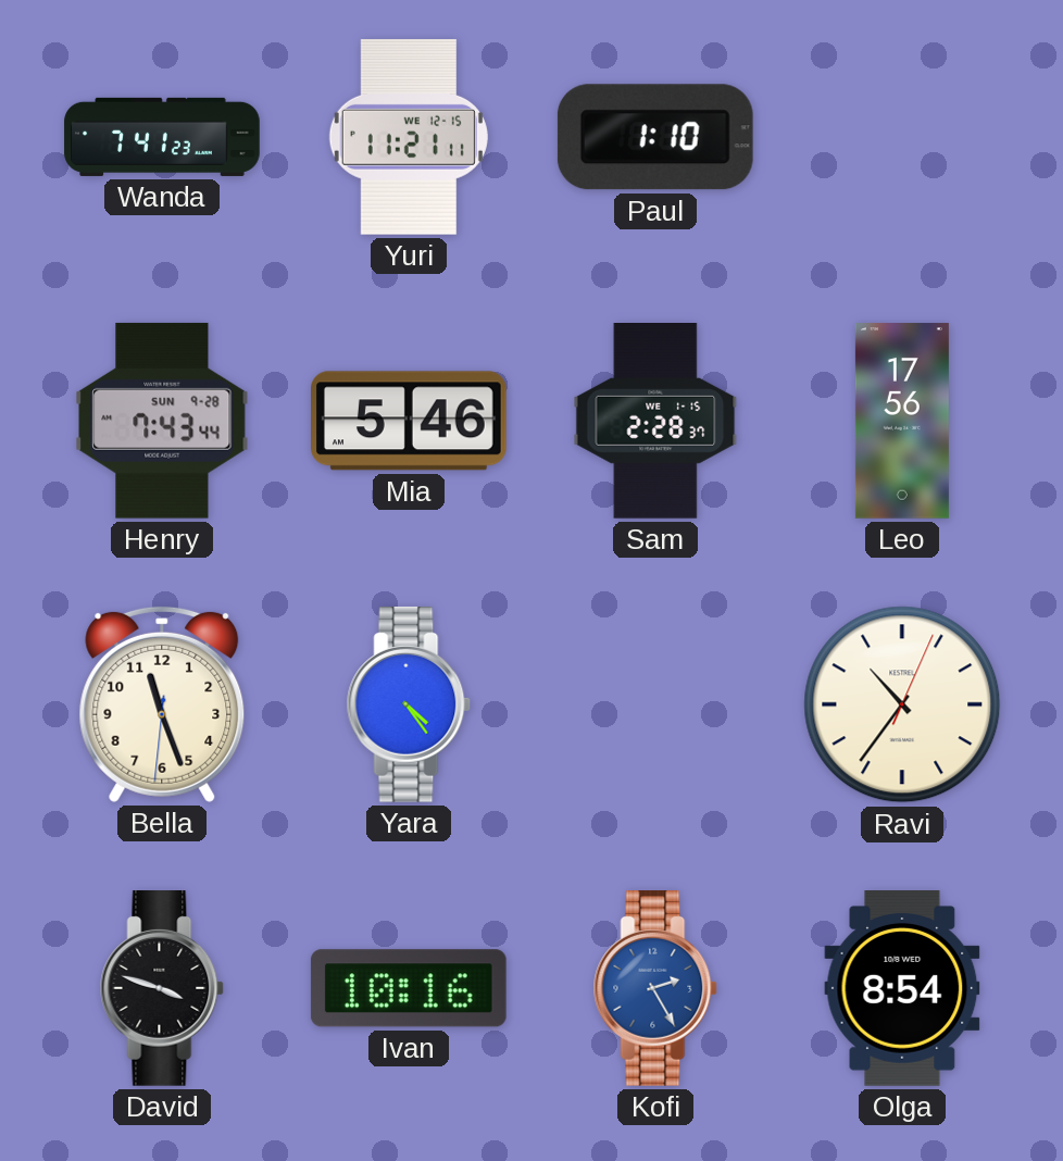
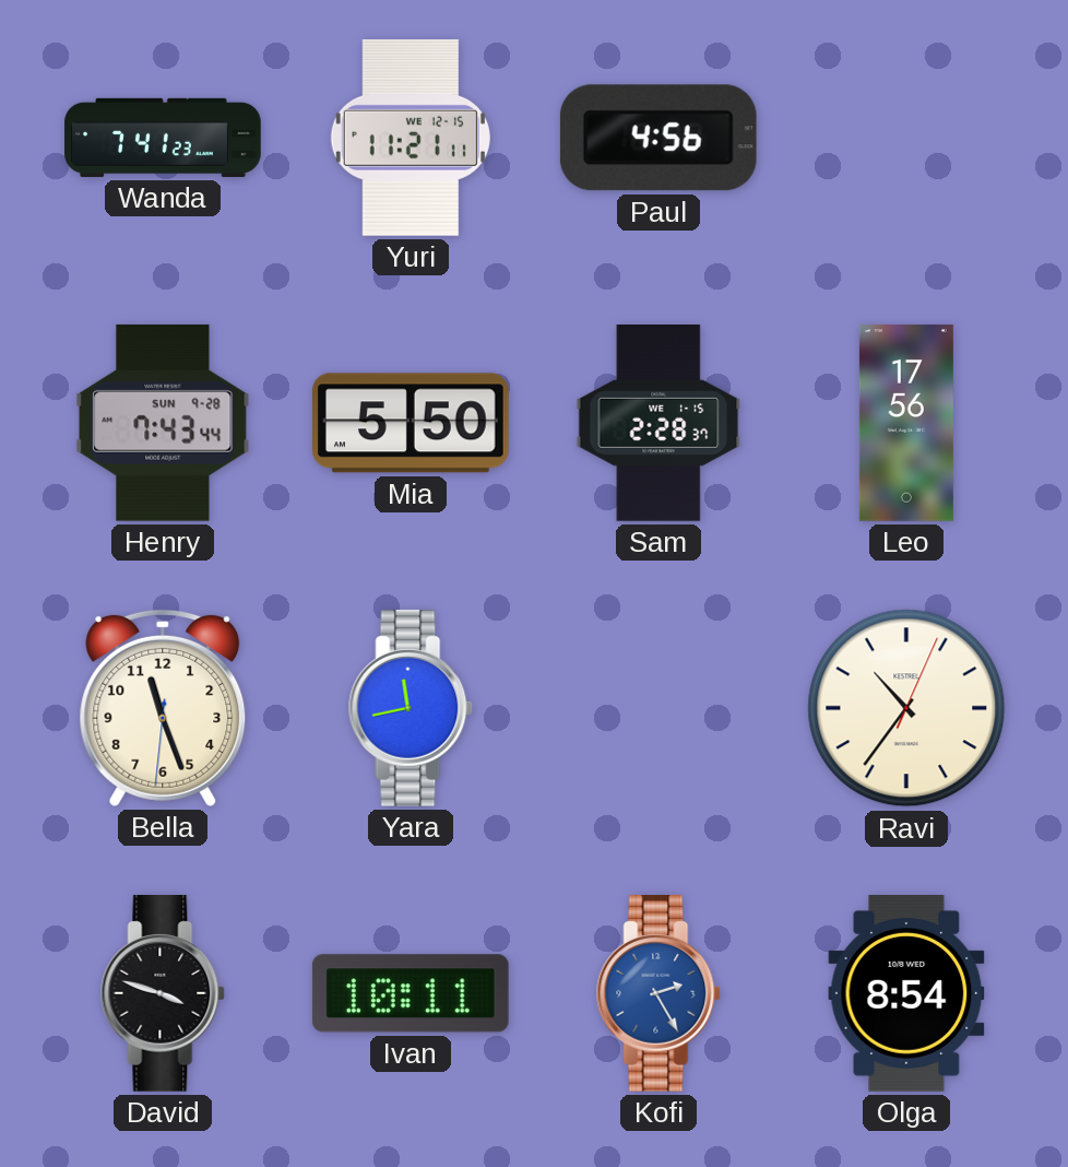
Paul: 1:10 -> 4:56
Mia: 5:46 -> 5:50
Yara: 4:24 -> 11:43
Ivan: 10:16 -> 10:11
